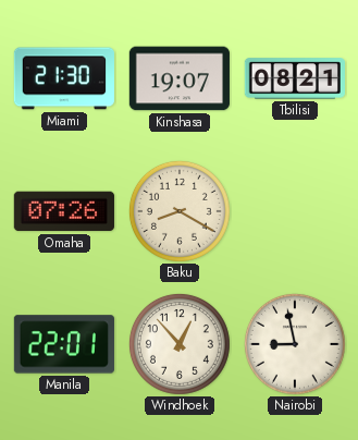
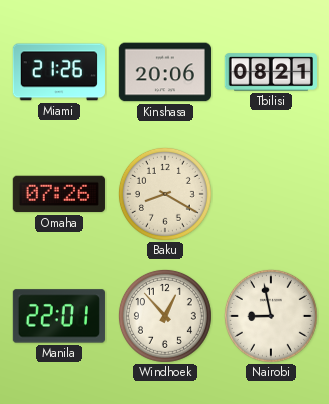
Miami: 21:30 -> 21:26
Kinshasa: 19:07 -> 20:06
